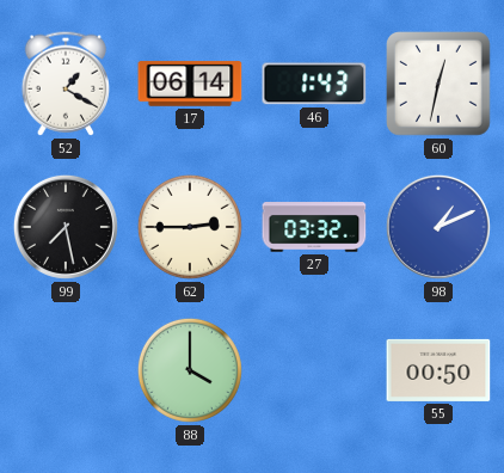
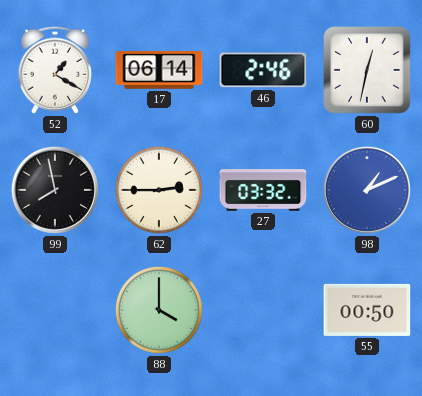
46: 1:43 -> 2:46
99: 7:28 -> 7:58
